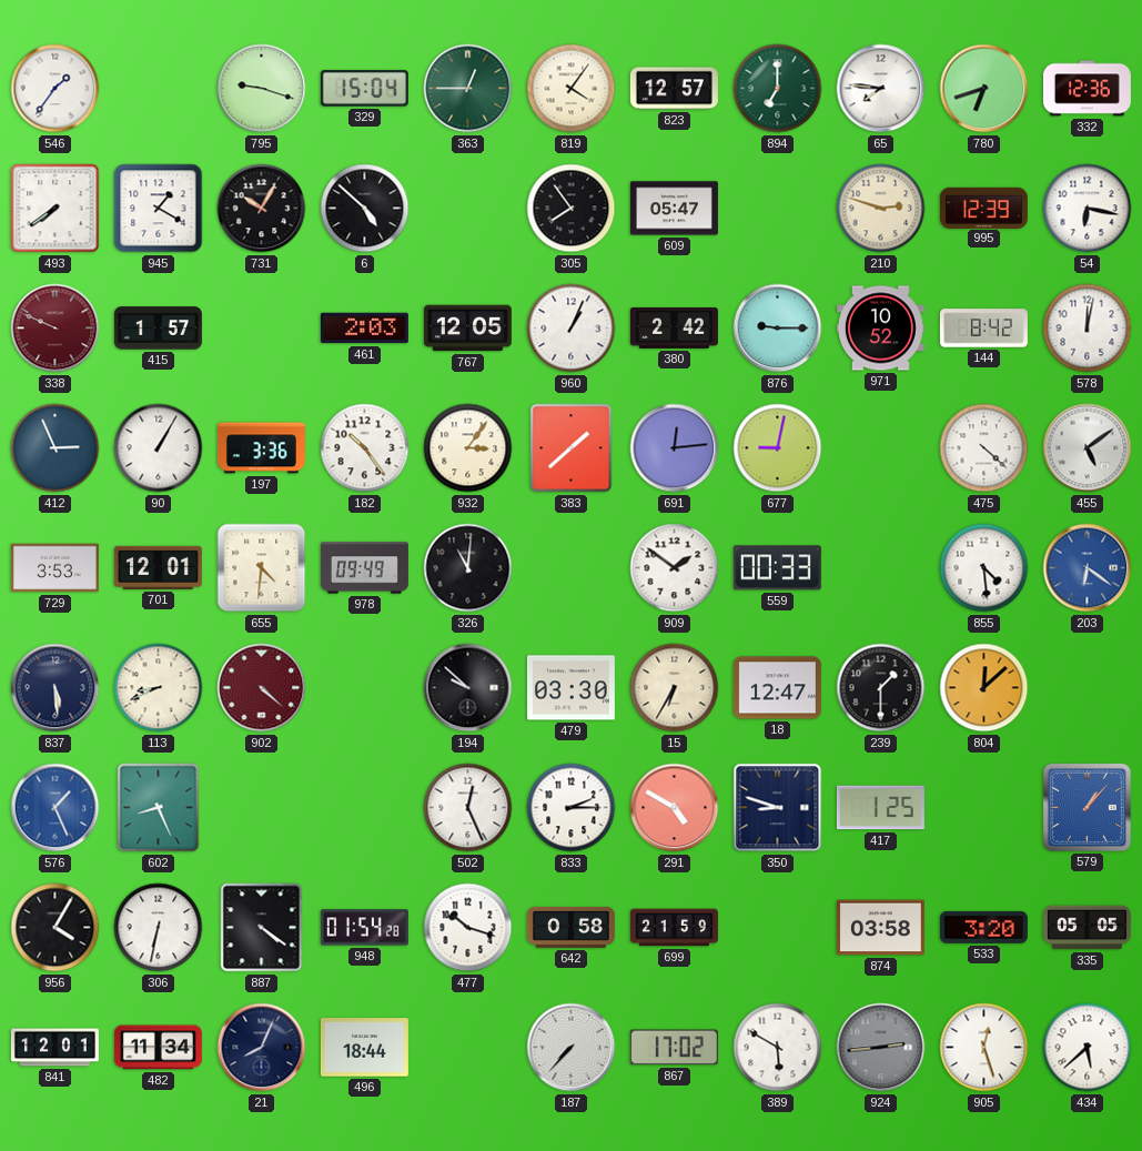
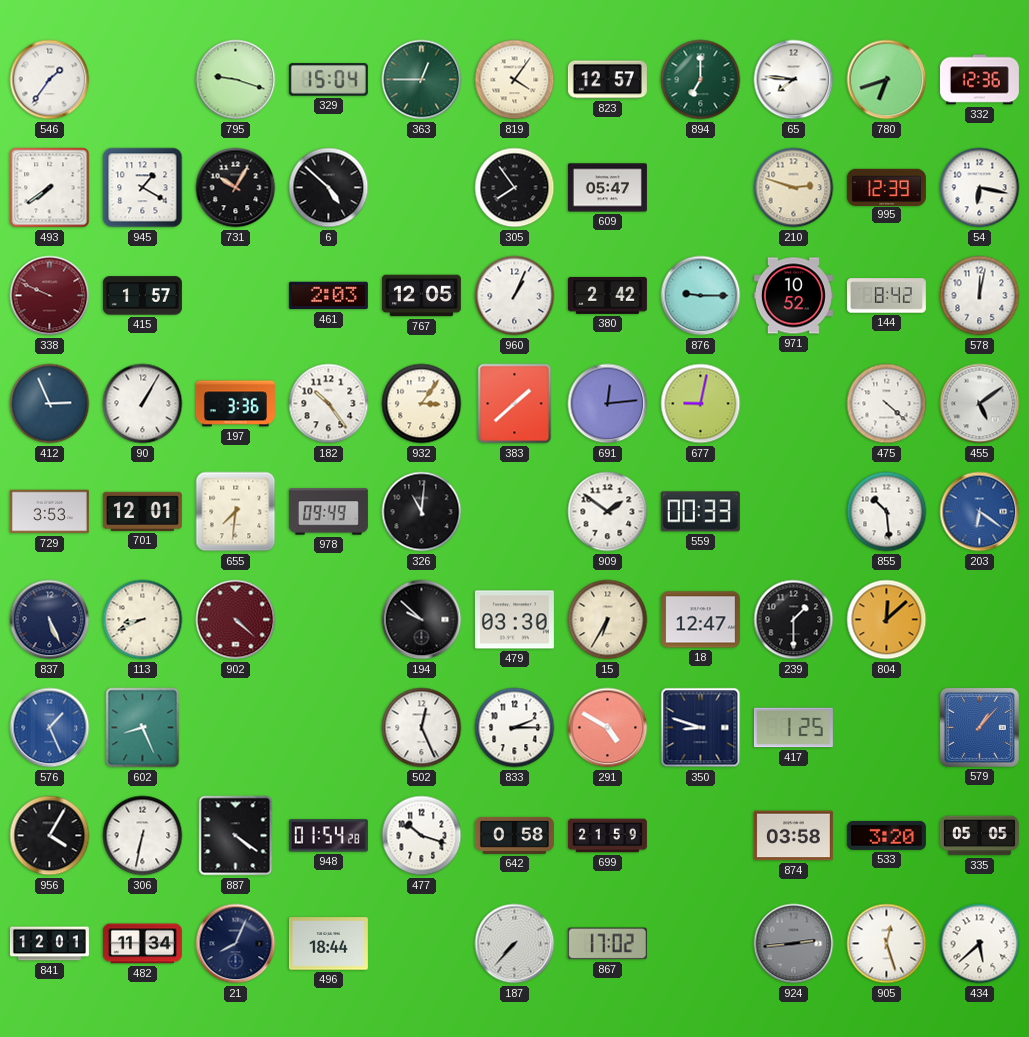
655: 4:31 -> 7:31
855: 4:29 -> 10:29
837: 5:29 -> 5:26
389: 5:50 -> none
